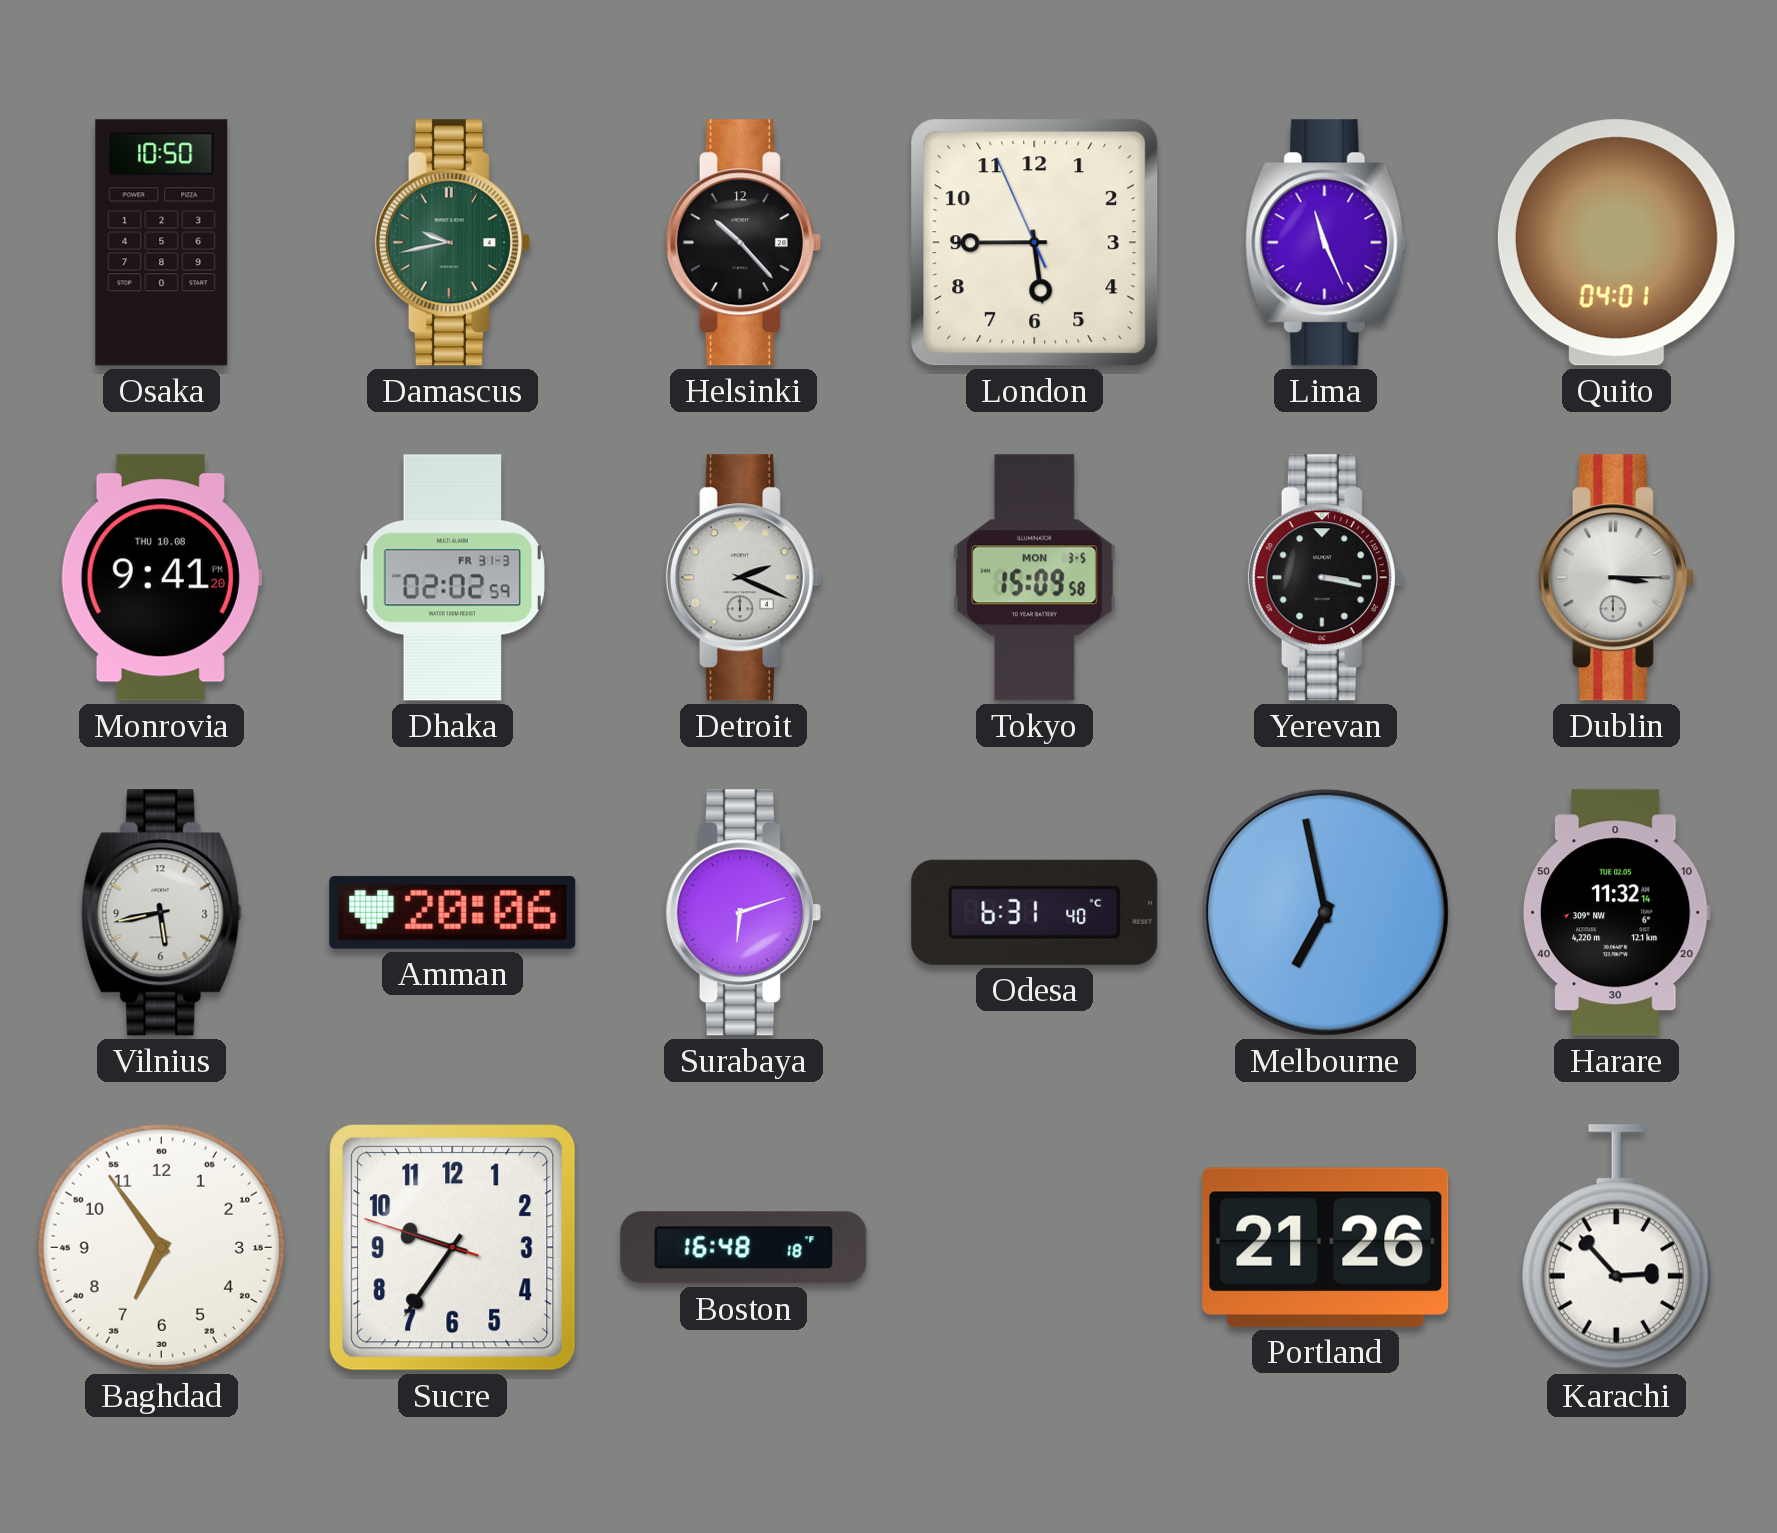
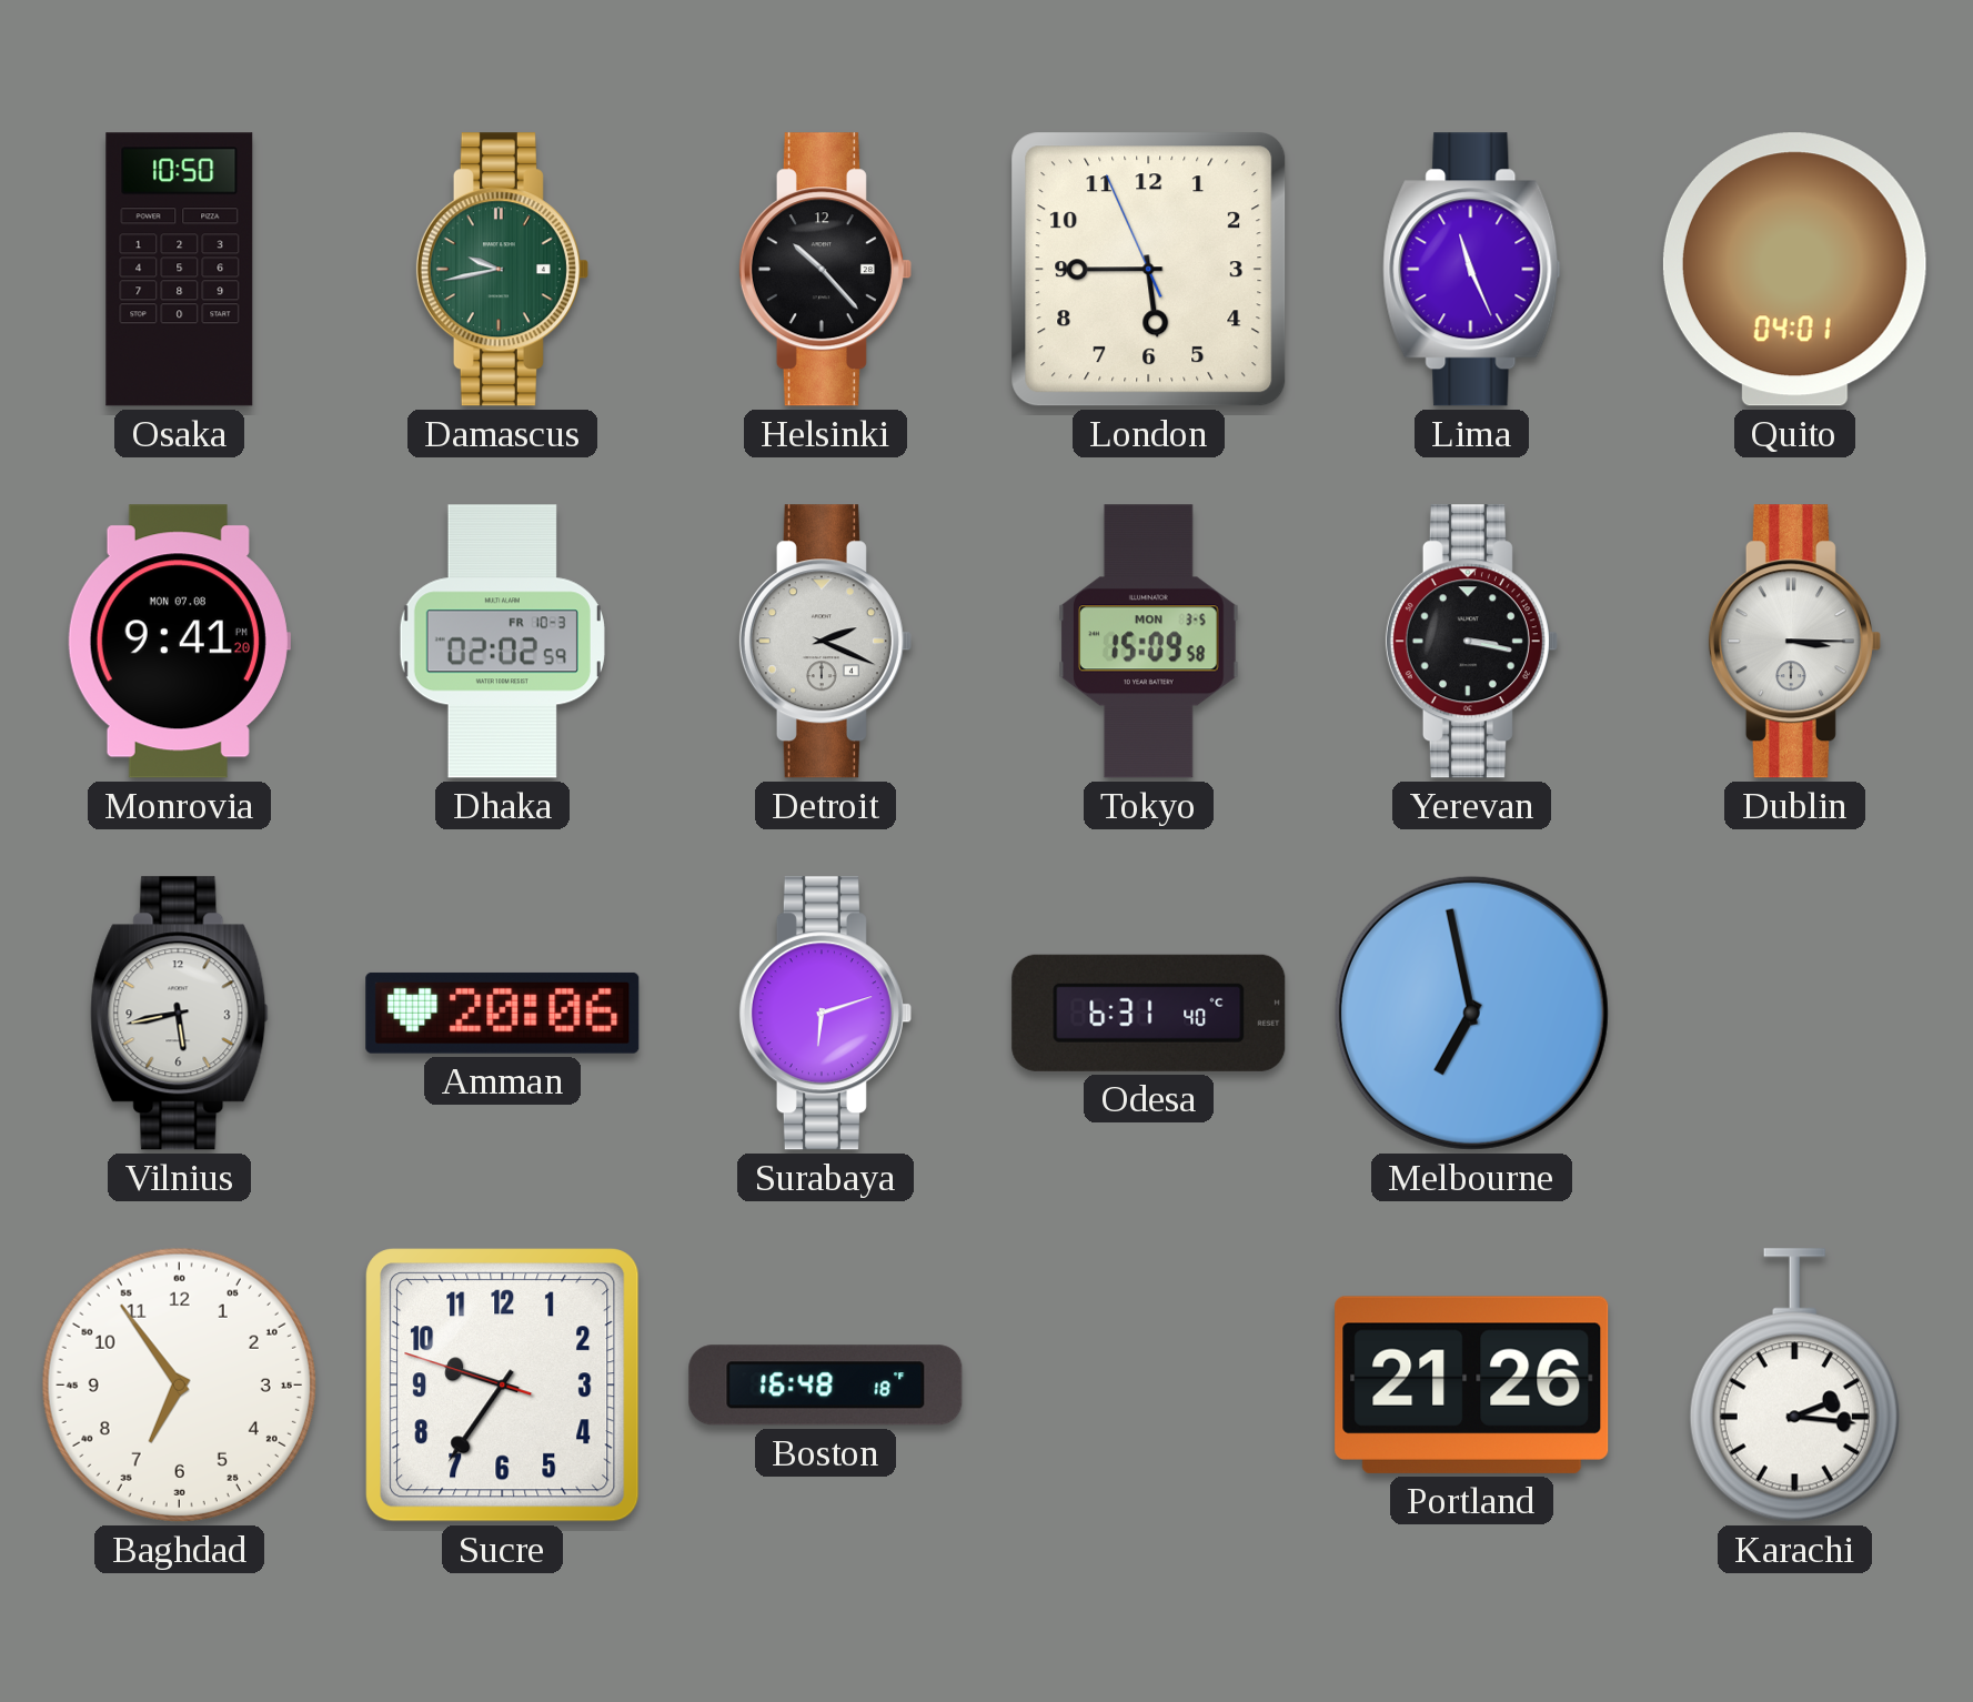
Monrovia date: THU 10.08 -> MON 07.08
Dhaka date: FR 31-3 -> FR 10-3
Harare: 11:32 -> none
Karachi: 2:53 -> 2:16
